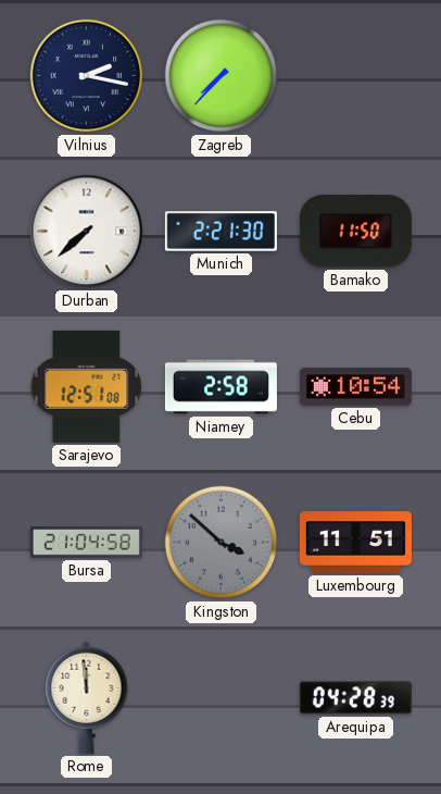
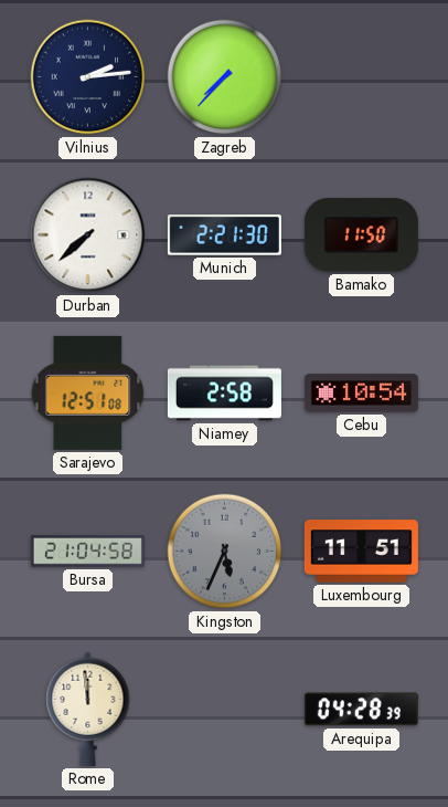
Vilnius: 2:17 -> 2:14
Kingston: 3:52 -> 5:34
